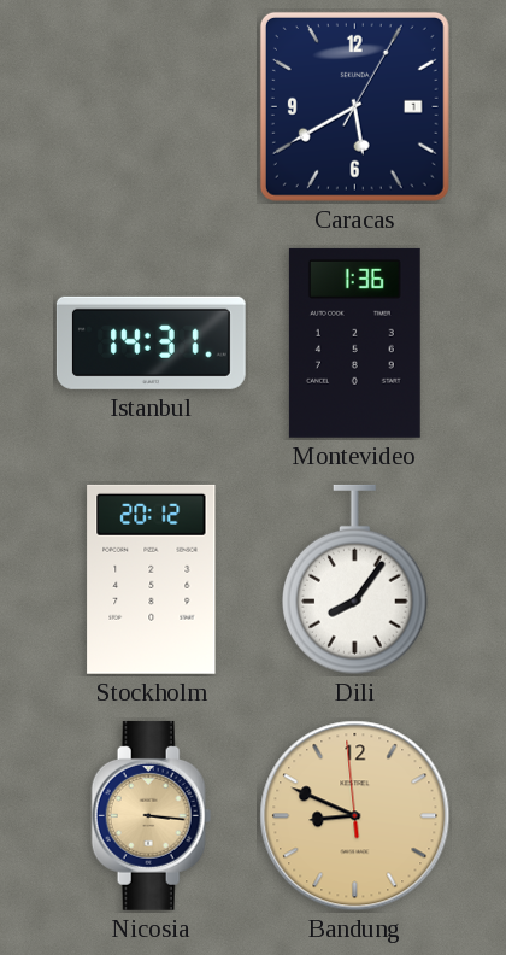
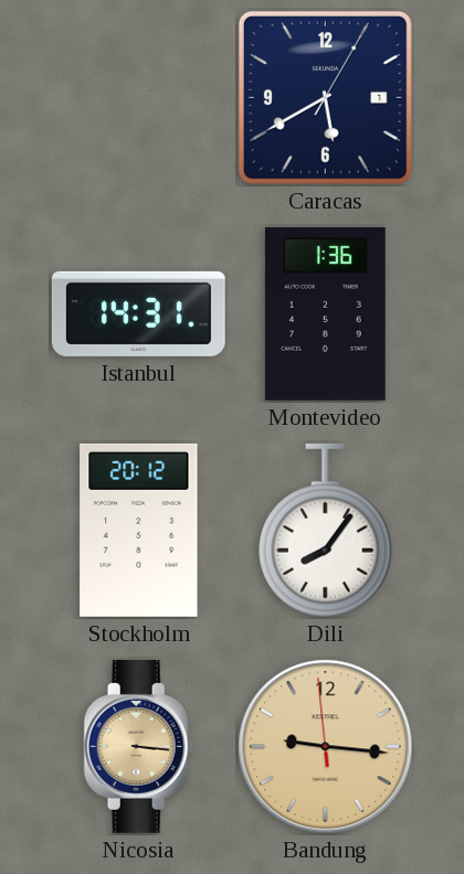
Bandung: 8:48 -> 9:15
